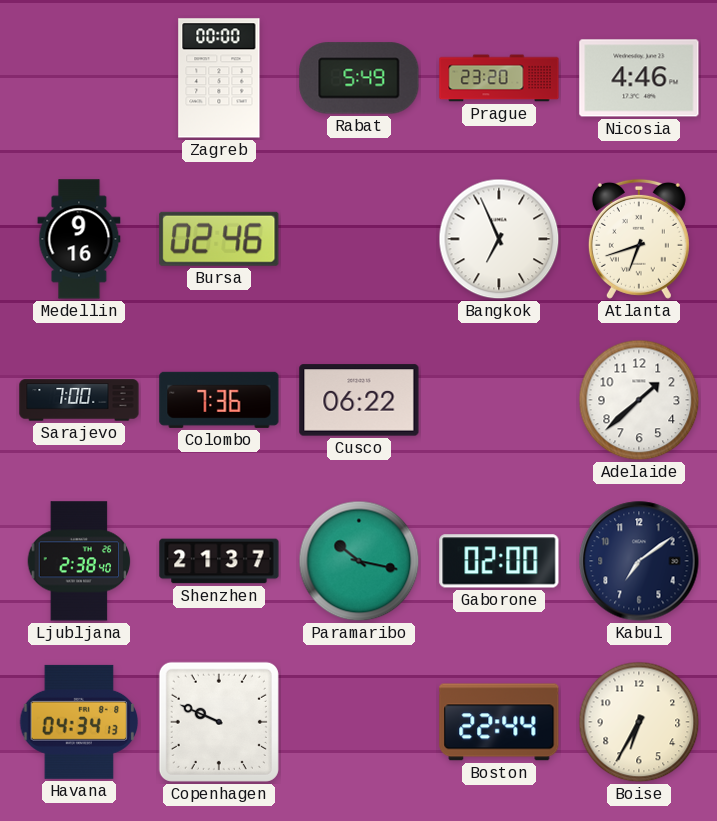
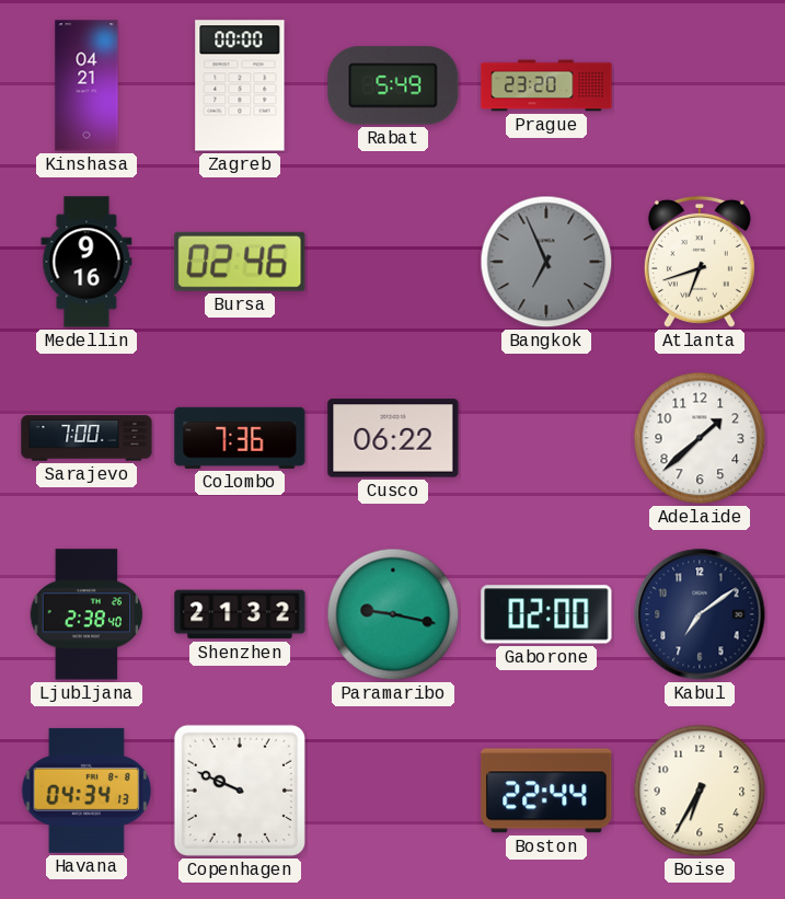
Kinshasa: none -> 04:21
Nicosia: 4:46 -> none
Bangkok dial: white -> grey
Shenzhen: 21:37 -> 21:32
Paramaribo: 10:17 -> 9:17
